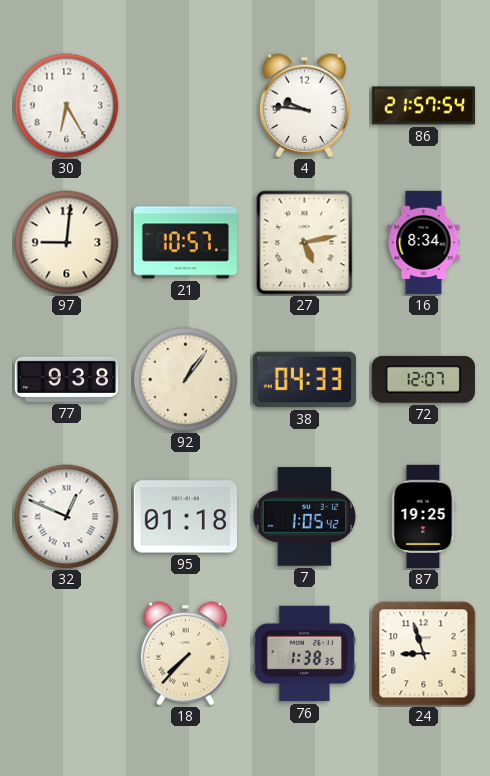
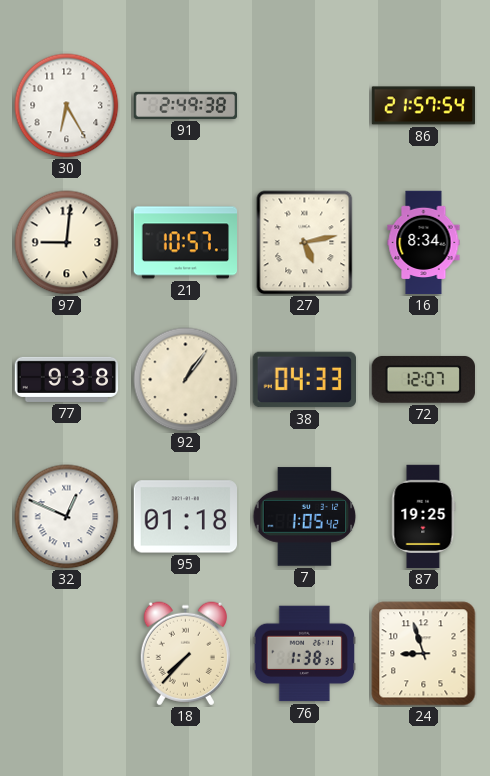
91: none -> 2:49
4: 9:46 -> none
